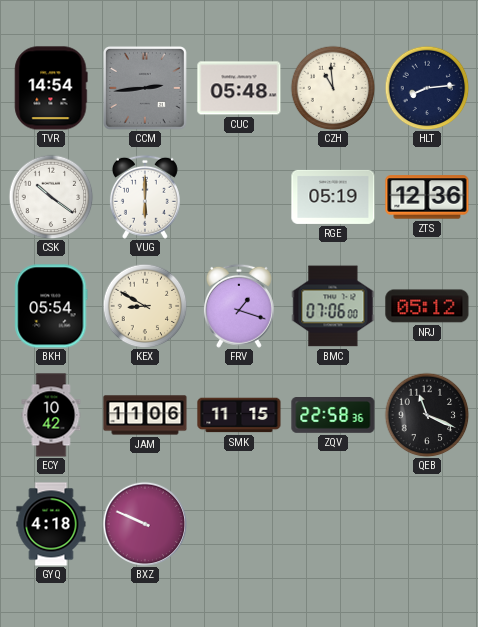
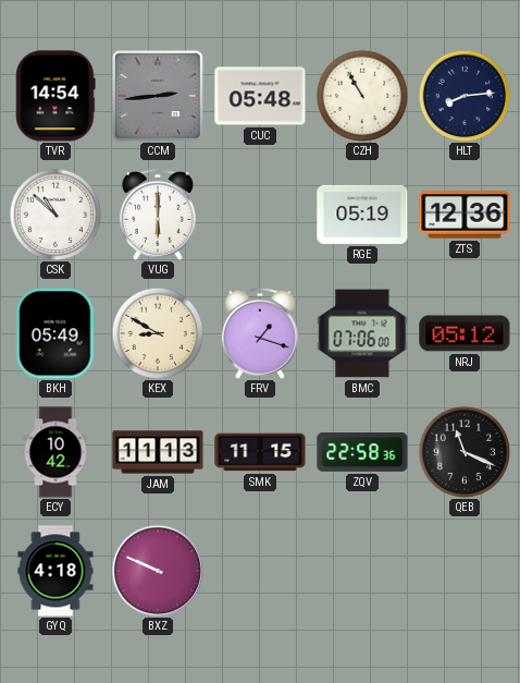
CZH: 10:59 -> 10:55
CSK: 10:21 -> 10:52
BKH: 05:54 -> 05:49
JAM: 11:06 -> 11:13
